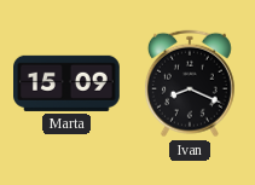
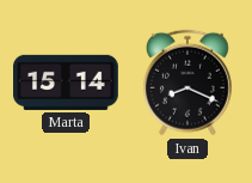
Marta: 15:09 -> 15:14
